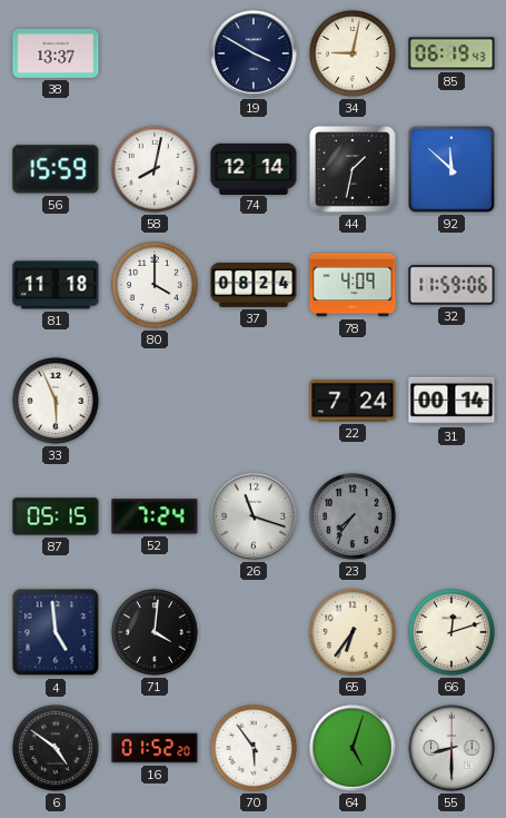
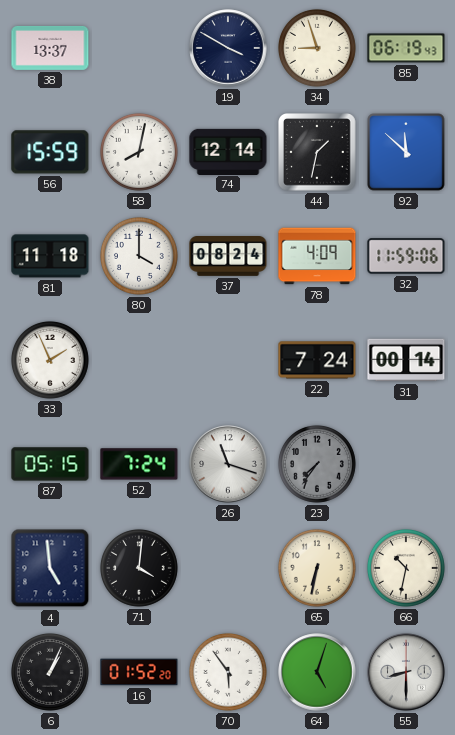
34: 9:02 -> 8:57
33: 5:56 -> 1:56
65: 6:36 -> 6:32
66: 12:12 -> 10:32
6: 4:51 -> 1:04
